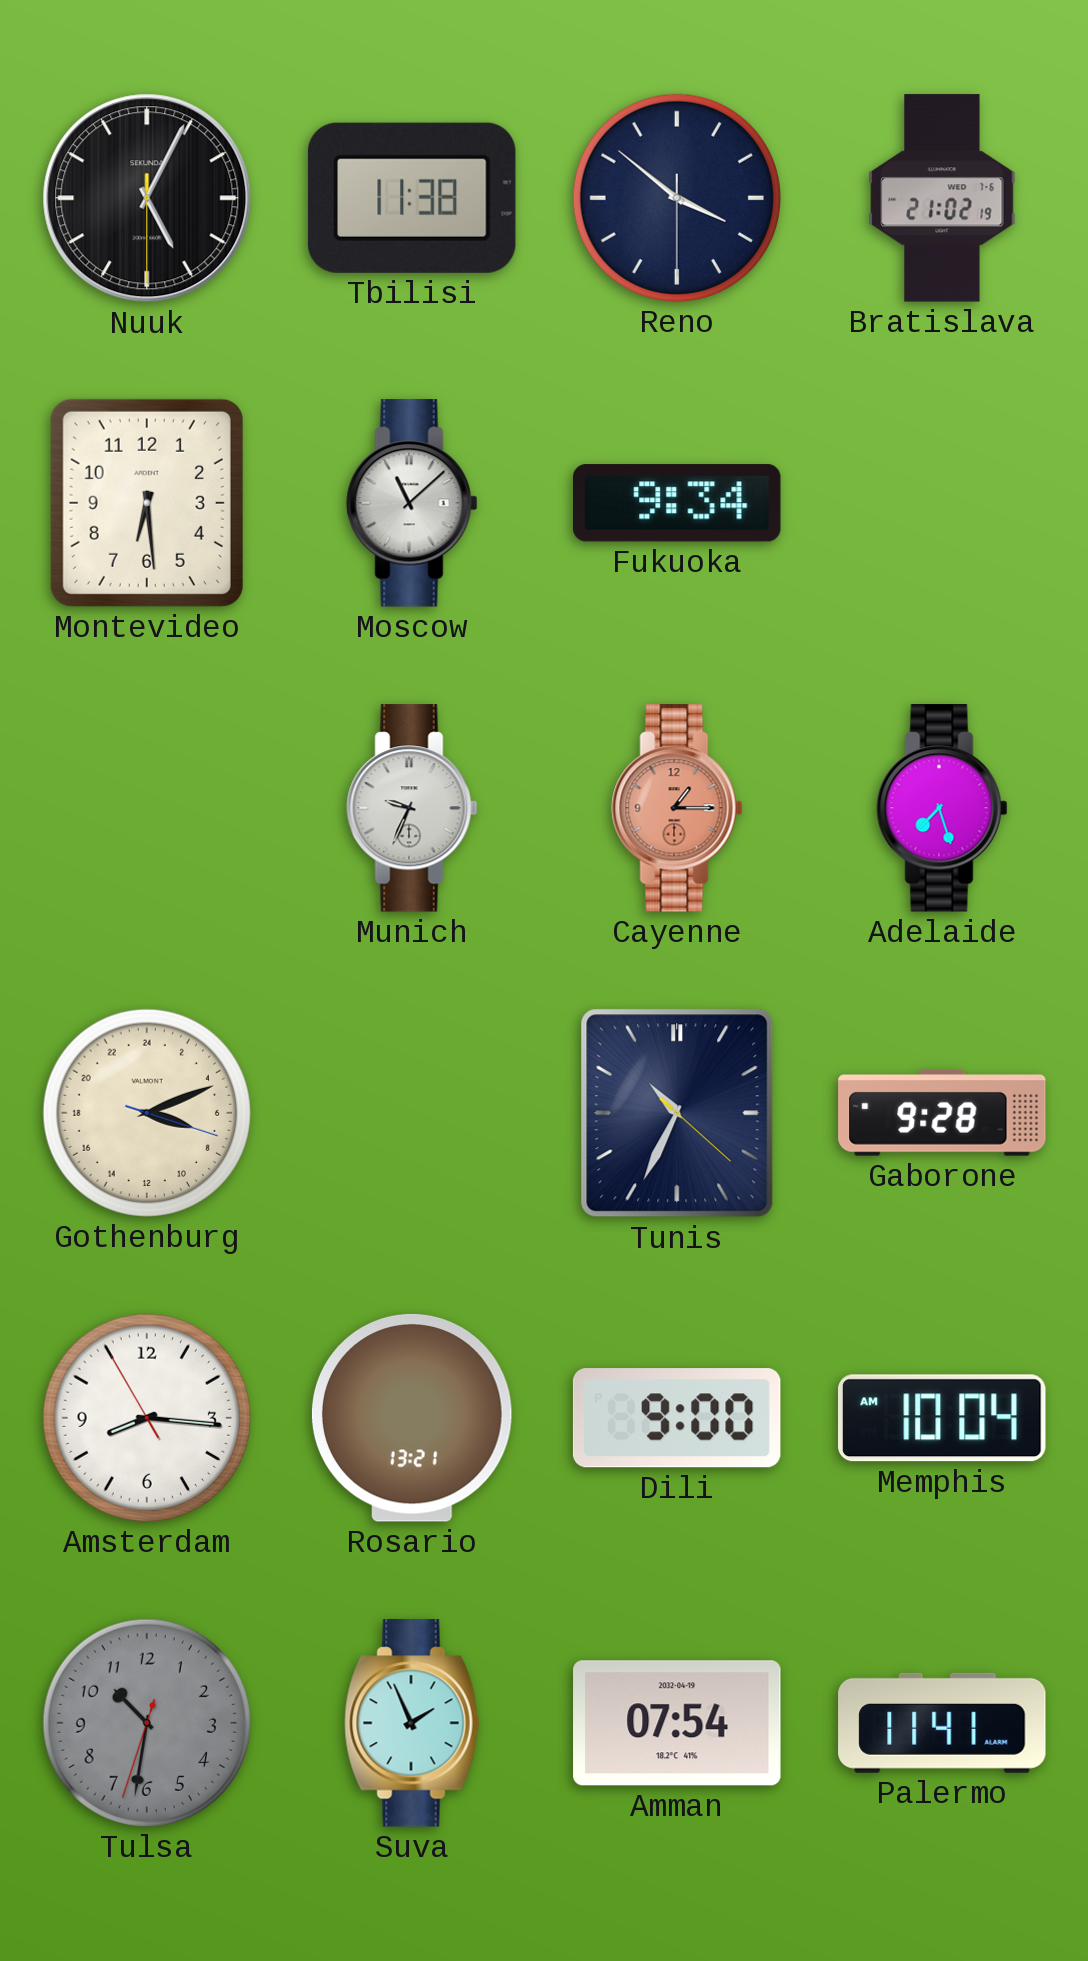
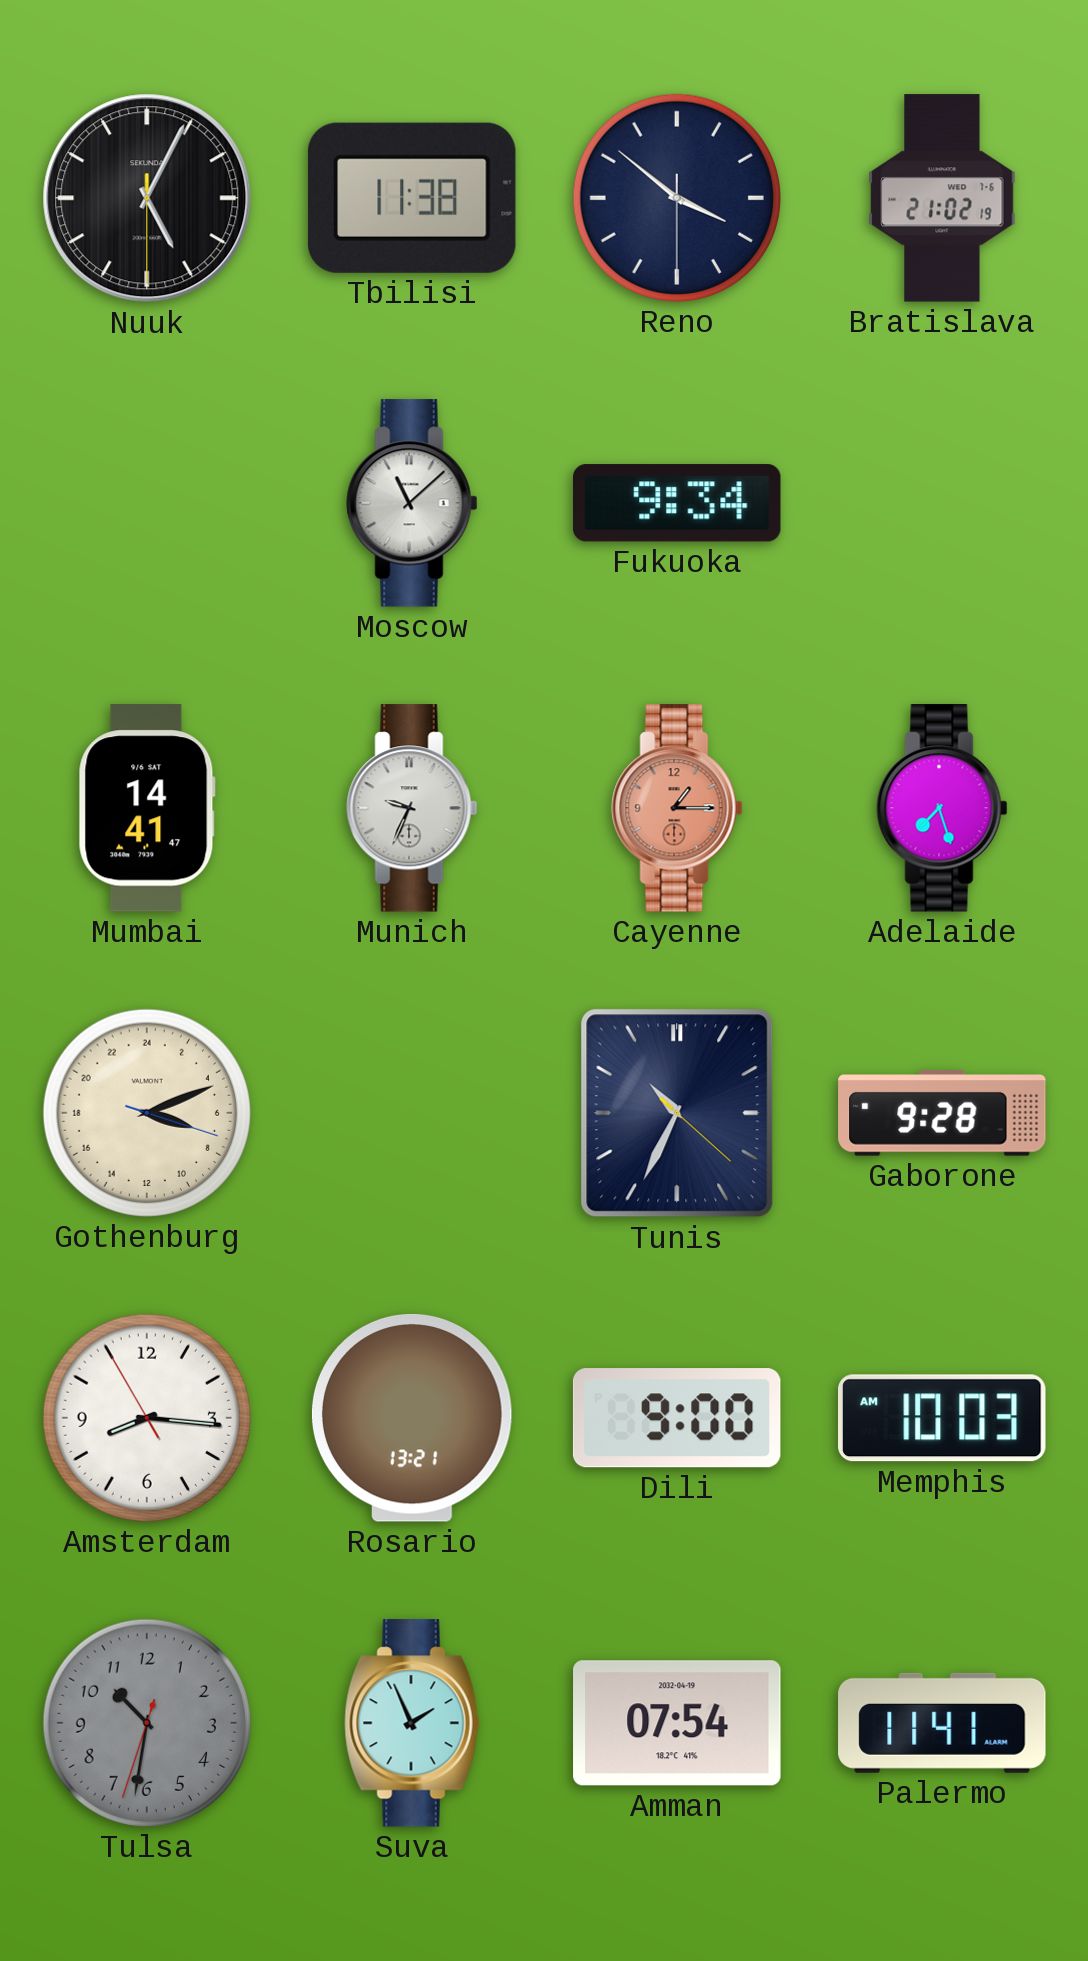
Montevideo: 6:29 -> none
Mumbai: none -> 14:41
Memphis: 10:04 -> 10:03
